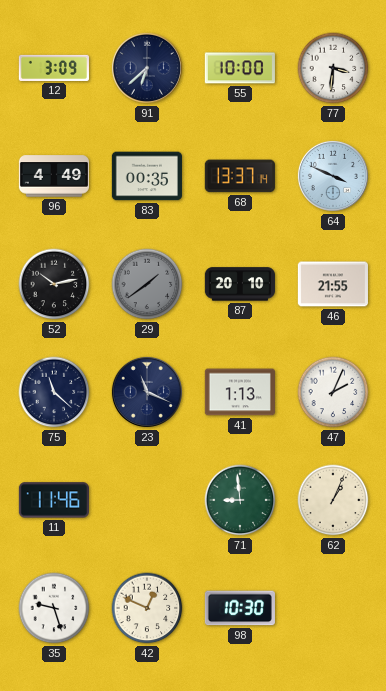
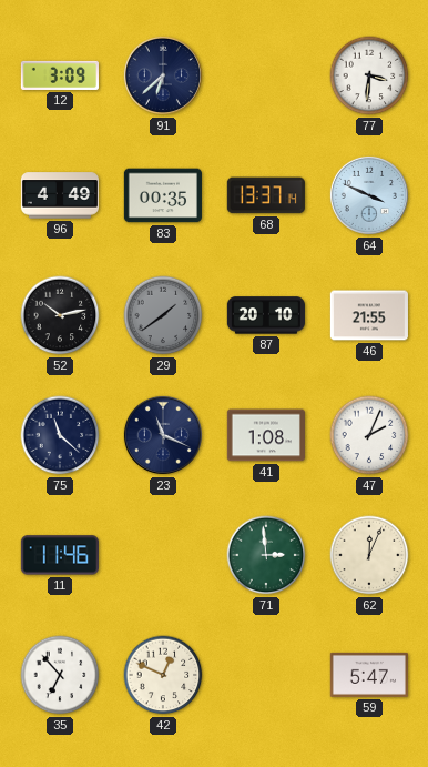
55: 10:00 -> none
41: 1:13 -> 1:08
71: 8:59 -> 2:59
62: 1:04 -> 12:04
35: 9:27 -> 6:53
98: 10:30 -> none
59: none -> 5:47
